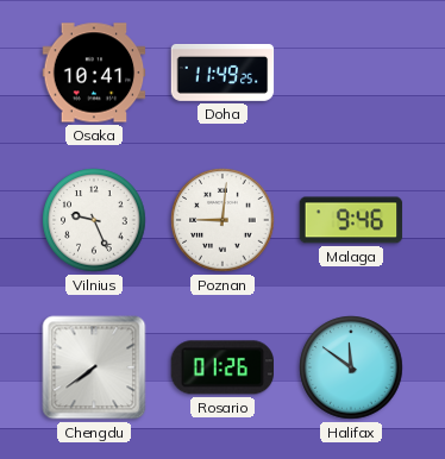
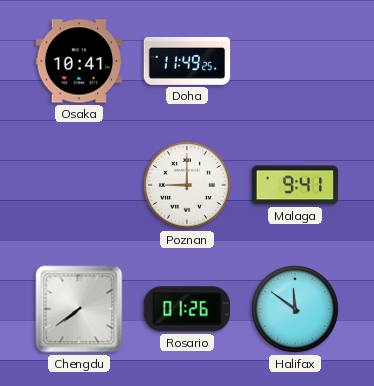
Vilnius: 9:26 -> none
Poznan: 9:01 -> 9:00
Malaga: 9:46 -> 9:41
